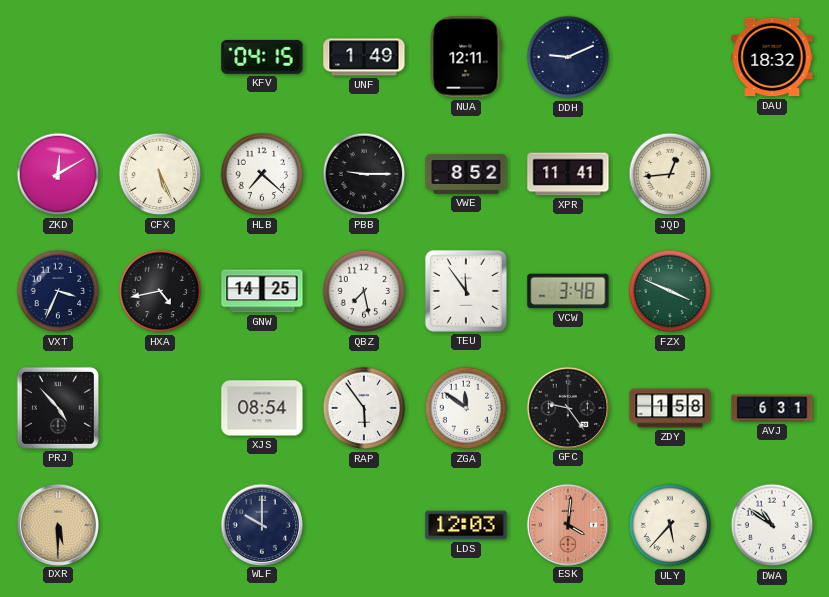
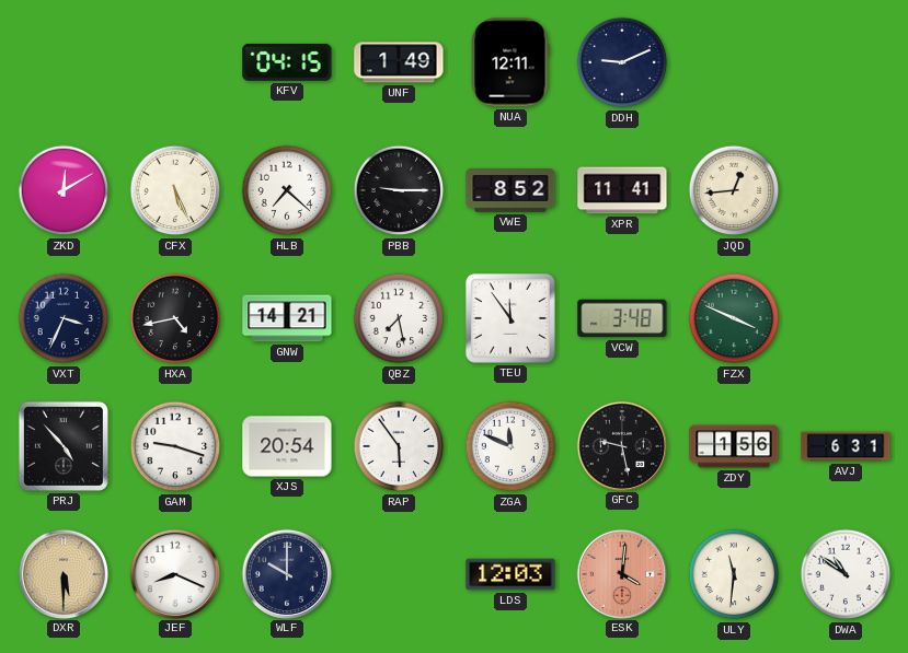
DAU: 18:32 -> none
GNW: 14:25 -> 14:21
GAM: none -> 9:18
XJS: 08:54 -> 20:54
ZGA: 11:51 -> 11:49
GFC: 9:24 -> 9:28
ZDY: 1:58 -> 1:56
JEF: none -> 8:19
ULY: 5:37 -> 11:31
